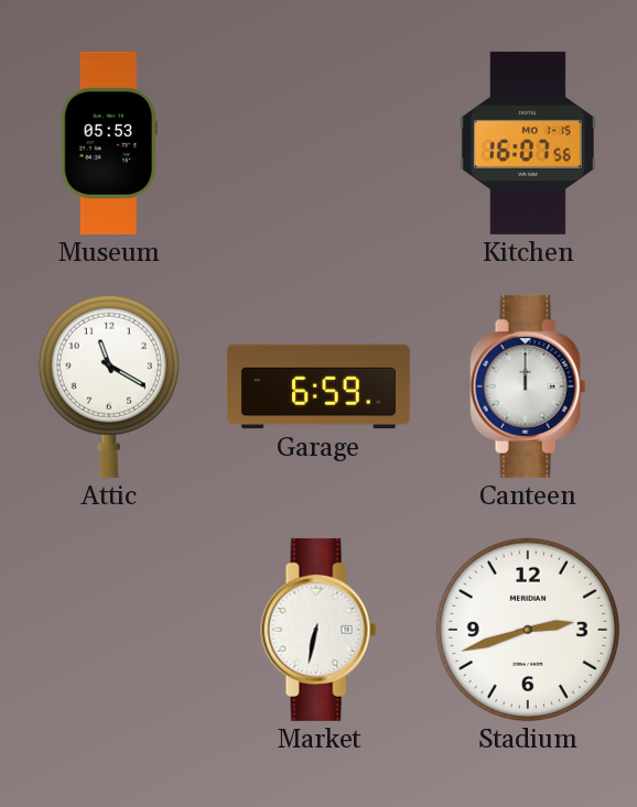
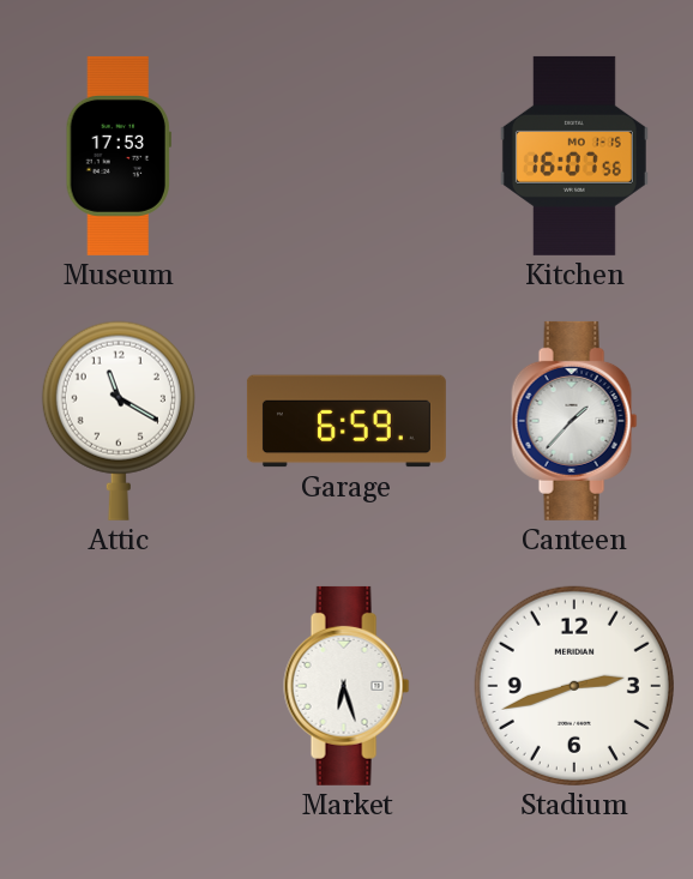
Museum: 05:53 -> 17:53
Canteen: 12:00 -> 1:37
Market: 6:32 -> 6:27
